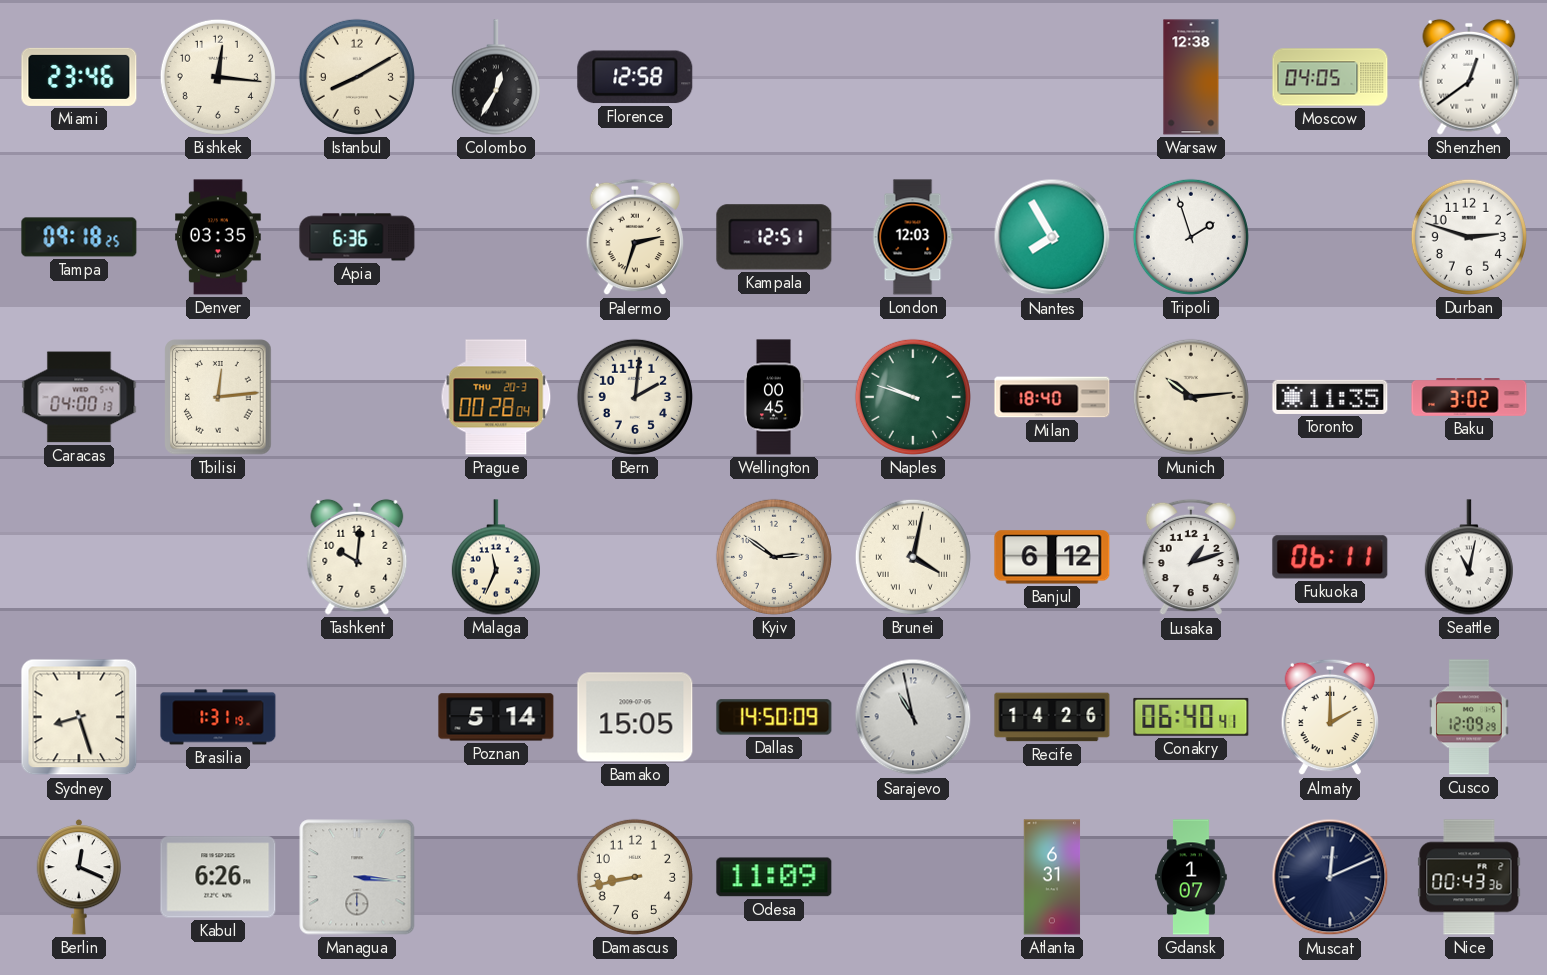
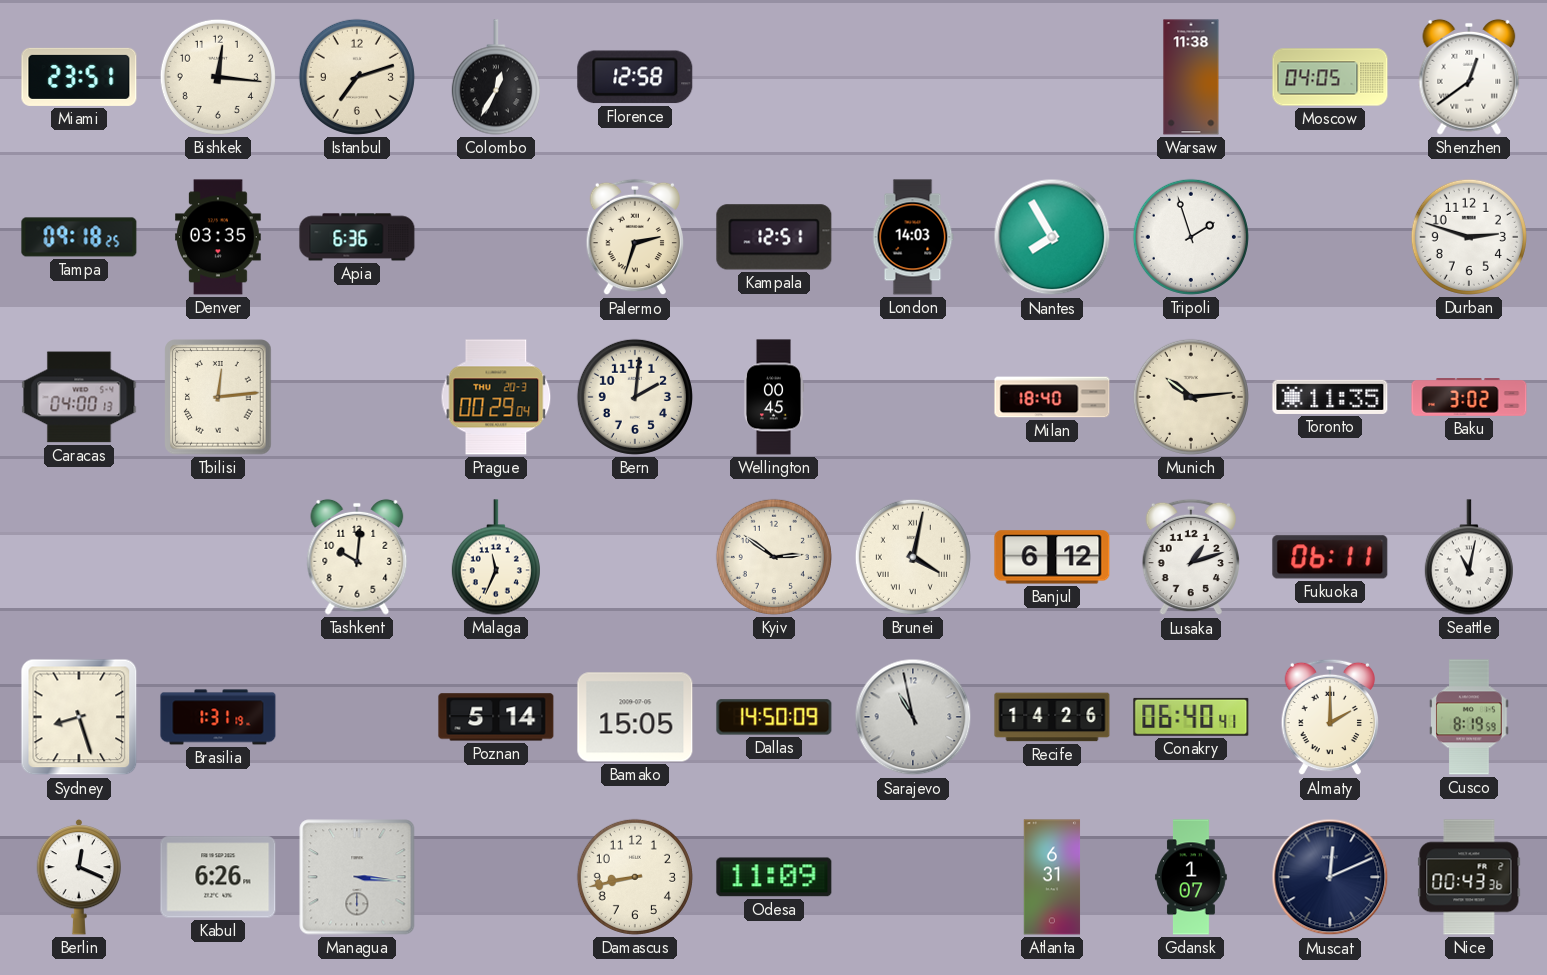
Miami: 23:46 -> 23:51
Istanbul: 8:10 -> 7:12
Warsaw: 12:38 -> 11:38
London: 12:03 -> 14:03
Prague: 00:28 -> 00:29
Naples: 9:48 -> none
Cusco: 12:09 -> 8:19
